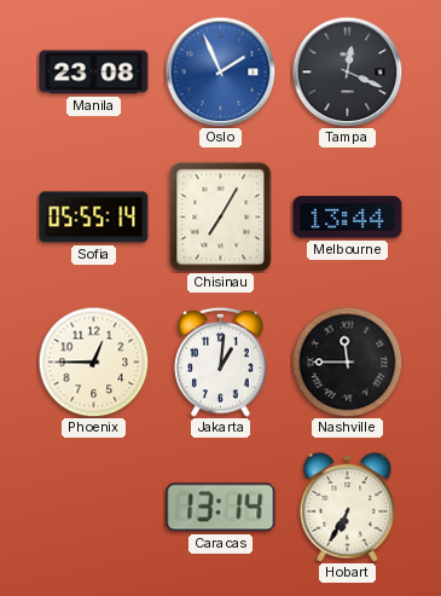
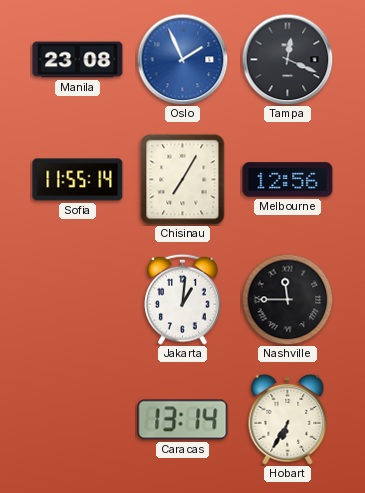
Sofia: 05:55 -> 11:55
Melbourne: 13:44 -> 12:56
Phoenix: 12:45 -> none
